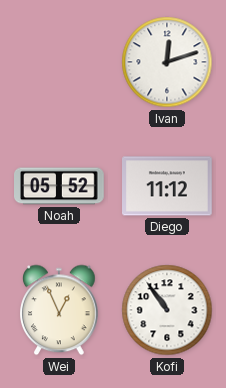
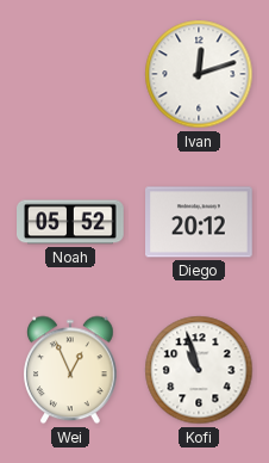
Diego: 11:12 -> 20:12
Kofi: 10:54 -> 10:57
